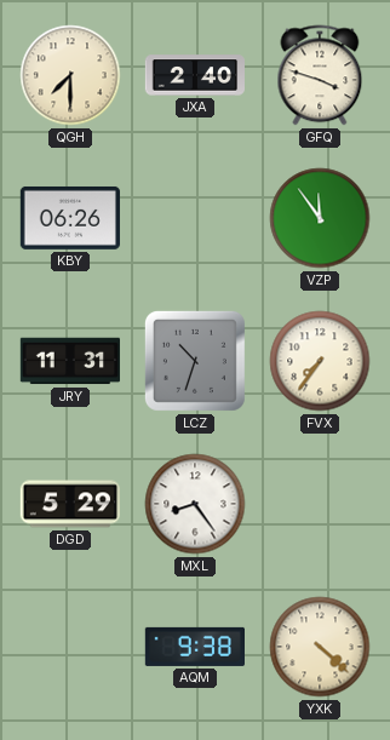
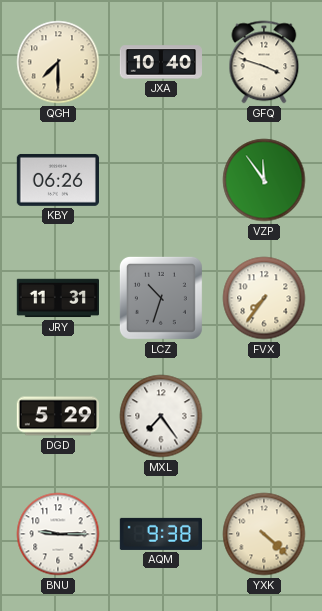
JXA: 2:40 -> 10:40
MXL: 8:24 -> 7:24
BNU: none -> 9:15
